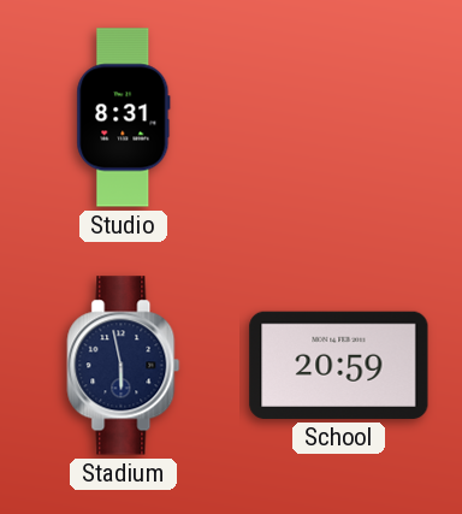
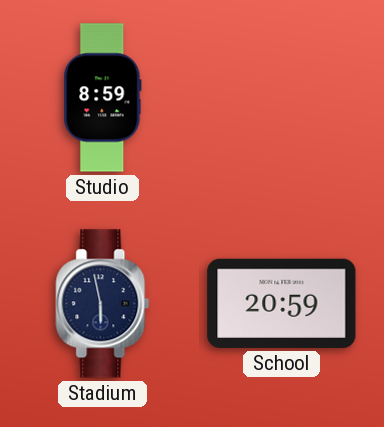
Studio: 8:31 -> 8:59
